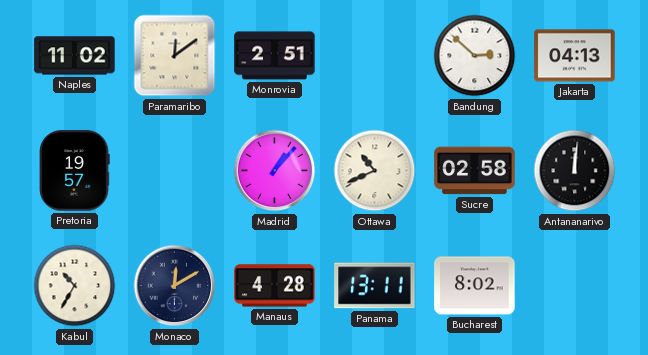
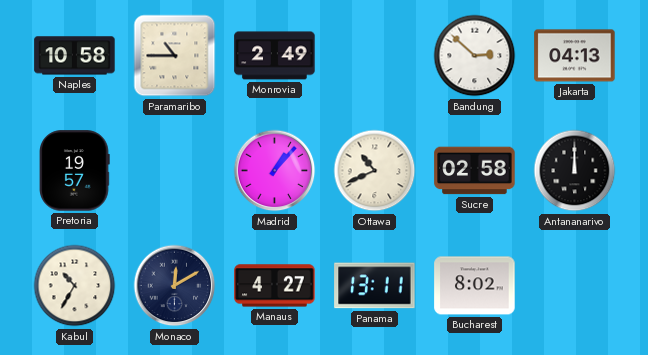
Naples: 11:02 -> 10:58
Paramaribo: 12:09 -> 10:45
Monrovia: 2:51 -> 2:49
Antananarivo: 12:01 -> 12:00
Manaus: 4:28 -> 4:27
